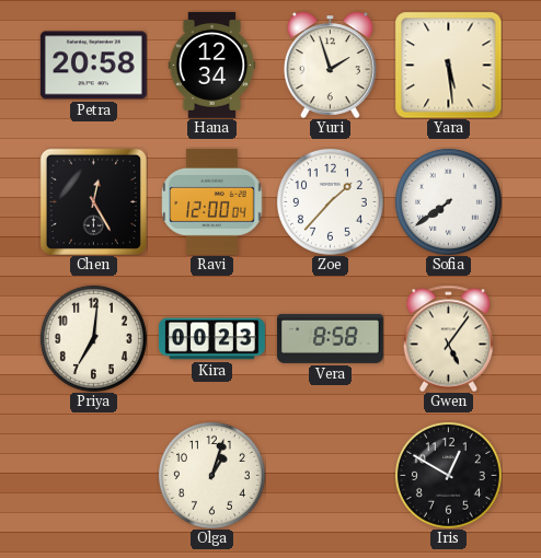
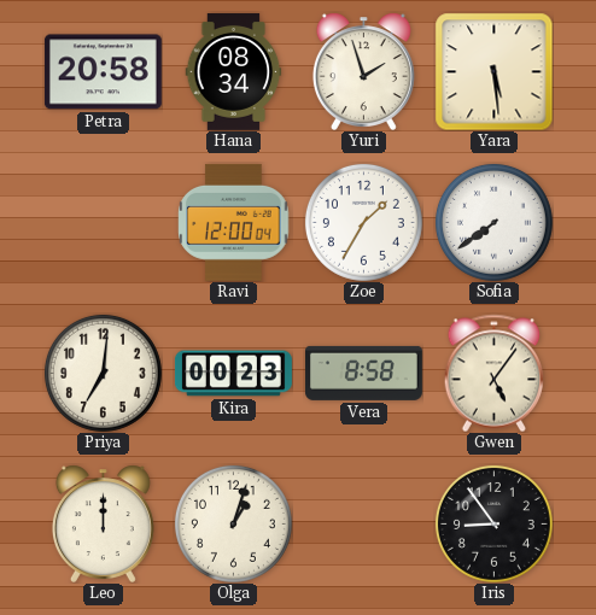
Hana: 12:34 -> 08:34
Chen: 12:25 -> none
Zoe: 1:37 -> 1:35
Leo: none -> 12:00
Iris: 12:50 -> 8:54
